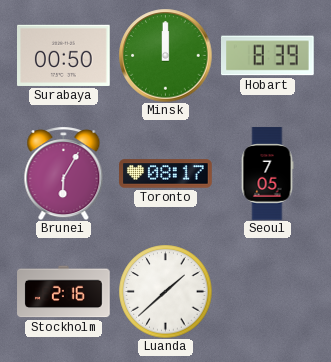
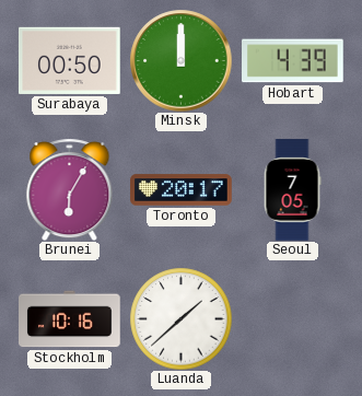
Hobart: 8:39 -> 4:39
Toronto: 08:17 -> 20:17
Stockholm: 2:16 -> 10:16
